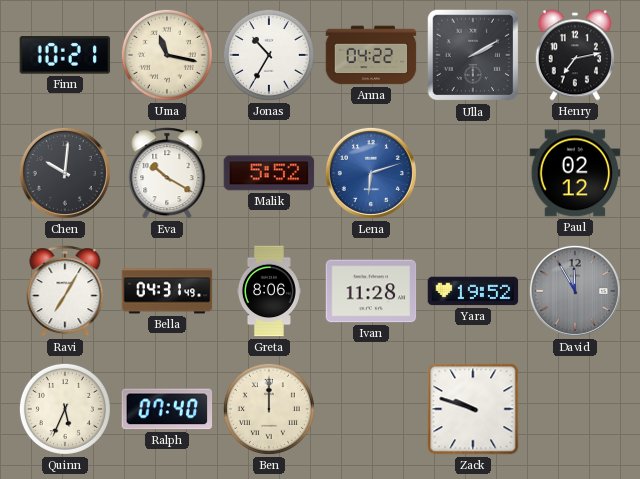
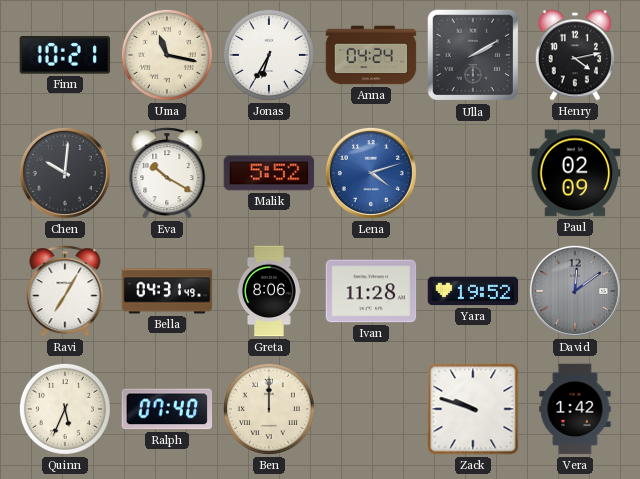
Jonas: 10:35 -> 6:35
Anna: 04:22 -> 04:24
Henry: 7:13 -> 4:13
Lena: 6:12 -> 4:12
Paul: 02:12 -> 02:09
David: 11:55 -> 12:09
Vera: none -> 1:42
